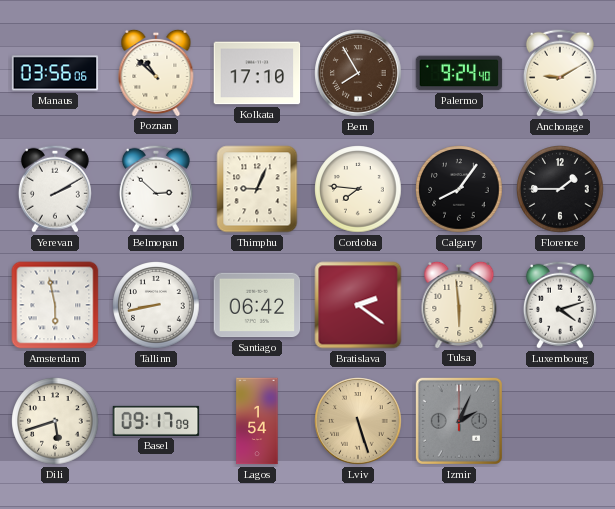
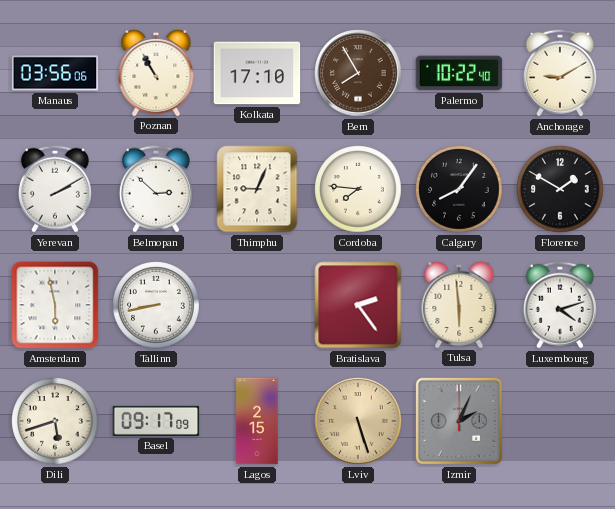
Poznan: 10:52 -> 10:55
Palermo: 9:24 -> 10:22
Florence: 1:45 -> 1:50
Santiago: 06:42 -> none
Bratislava: 2:21 -> 2:24
Lagos: 1:54 -> 2:15
